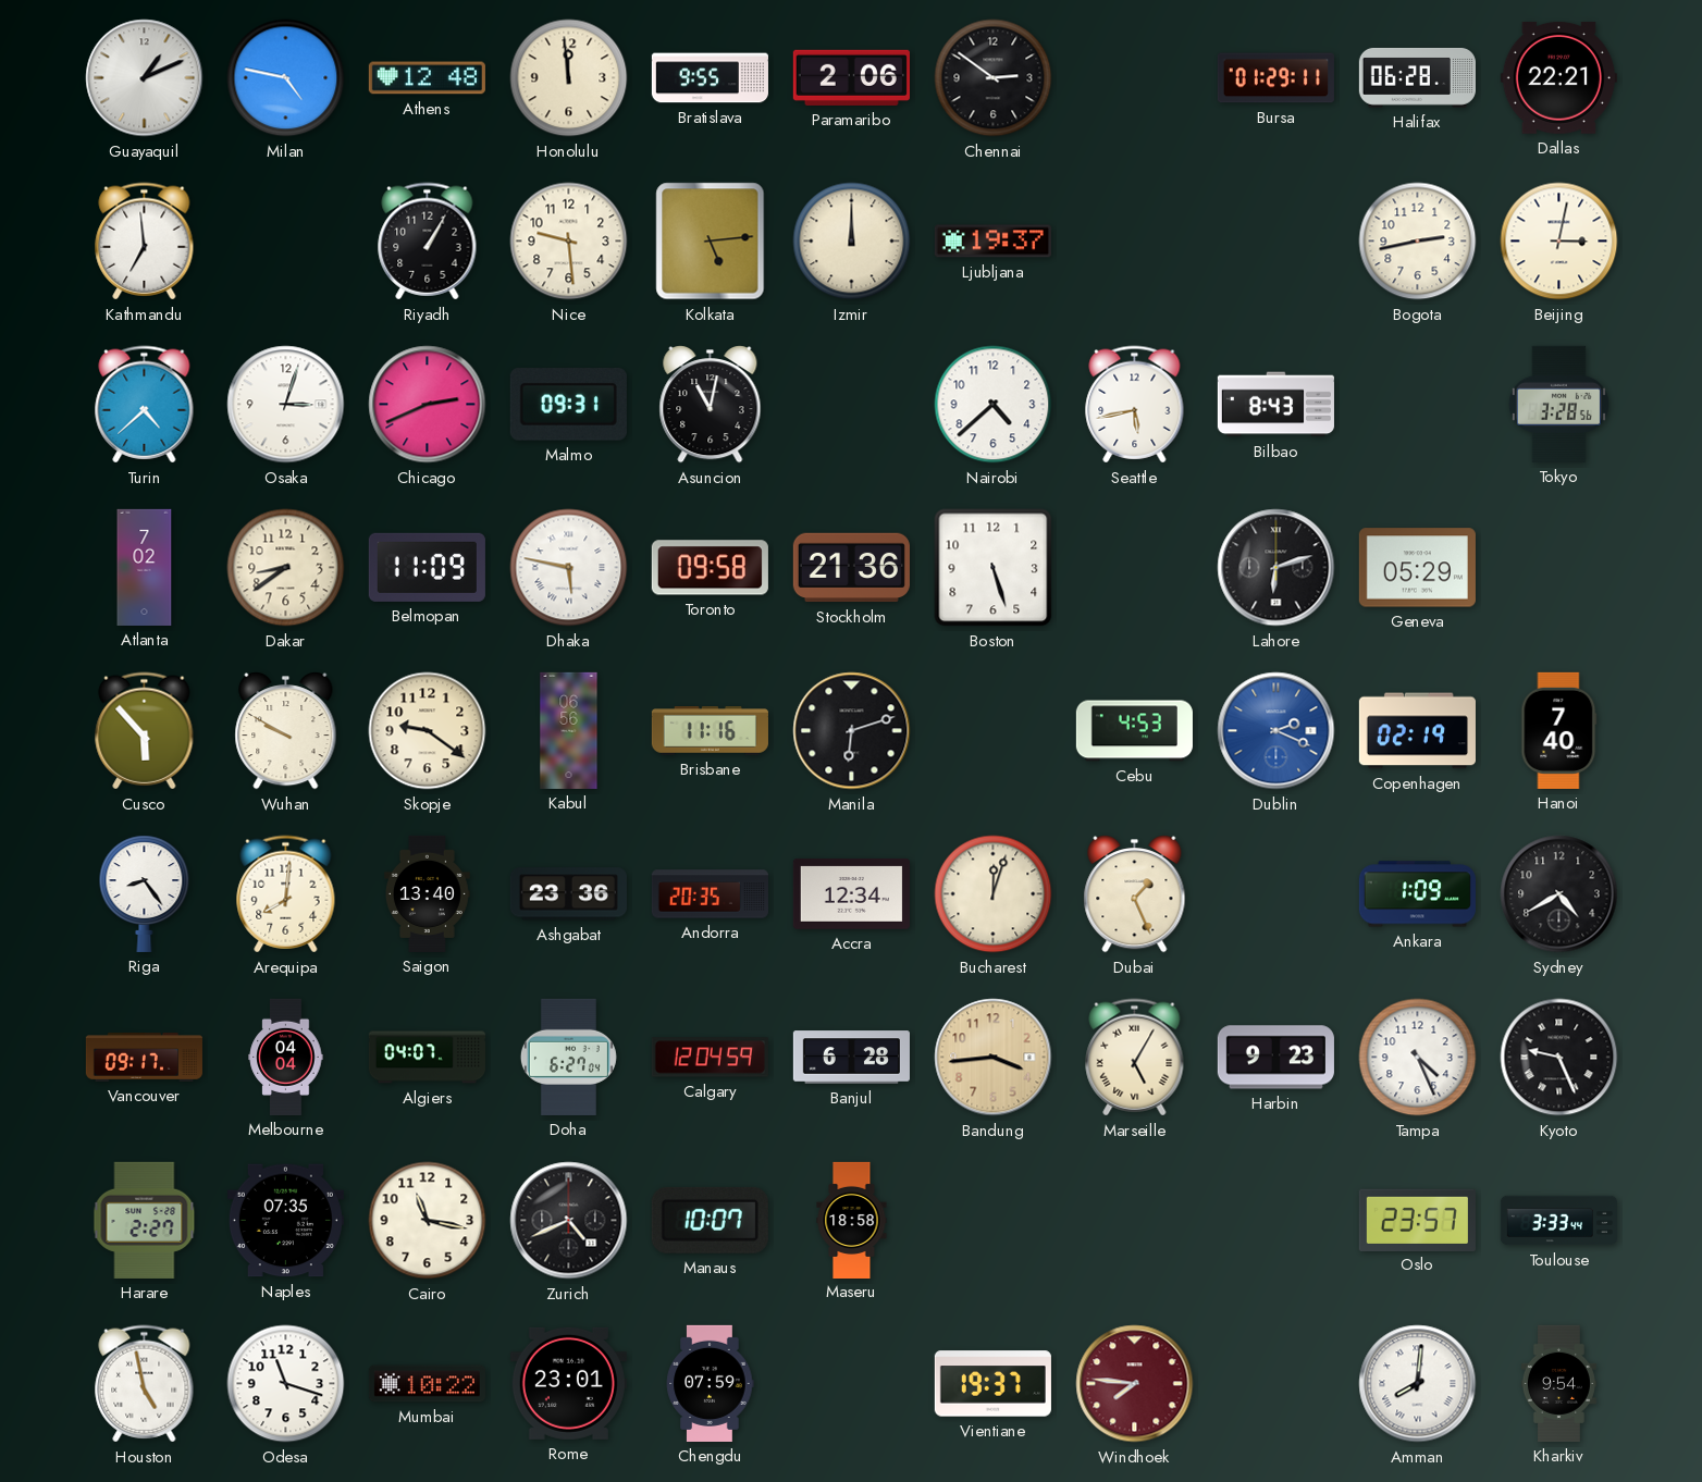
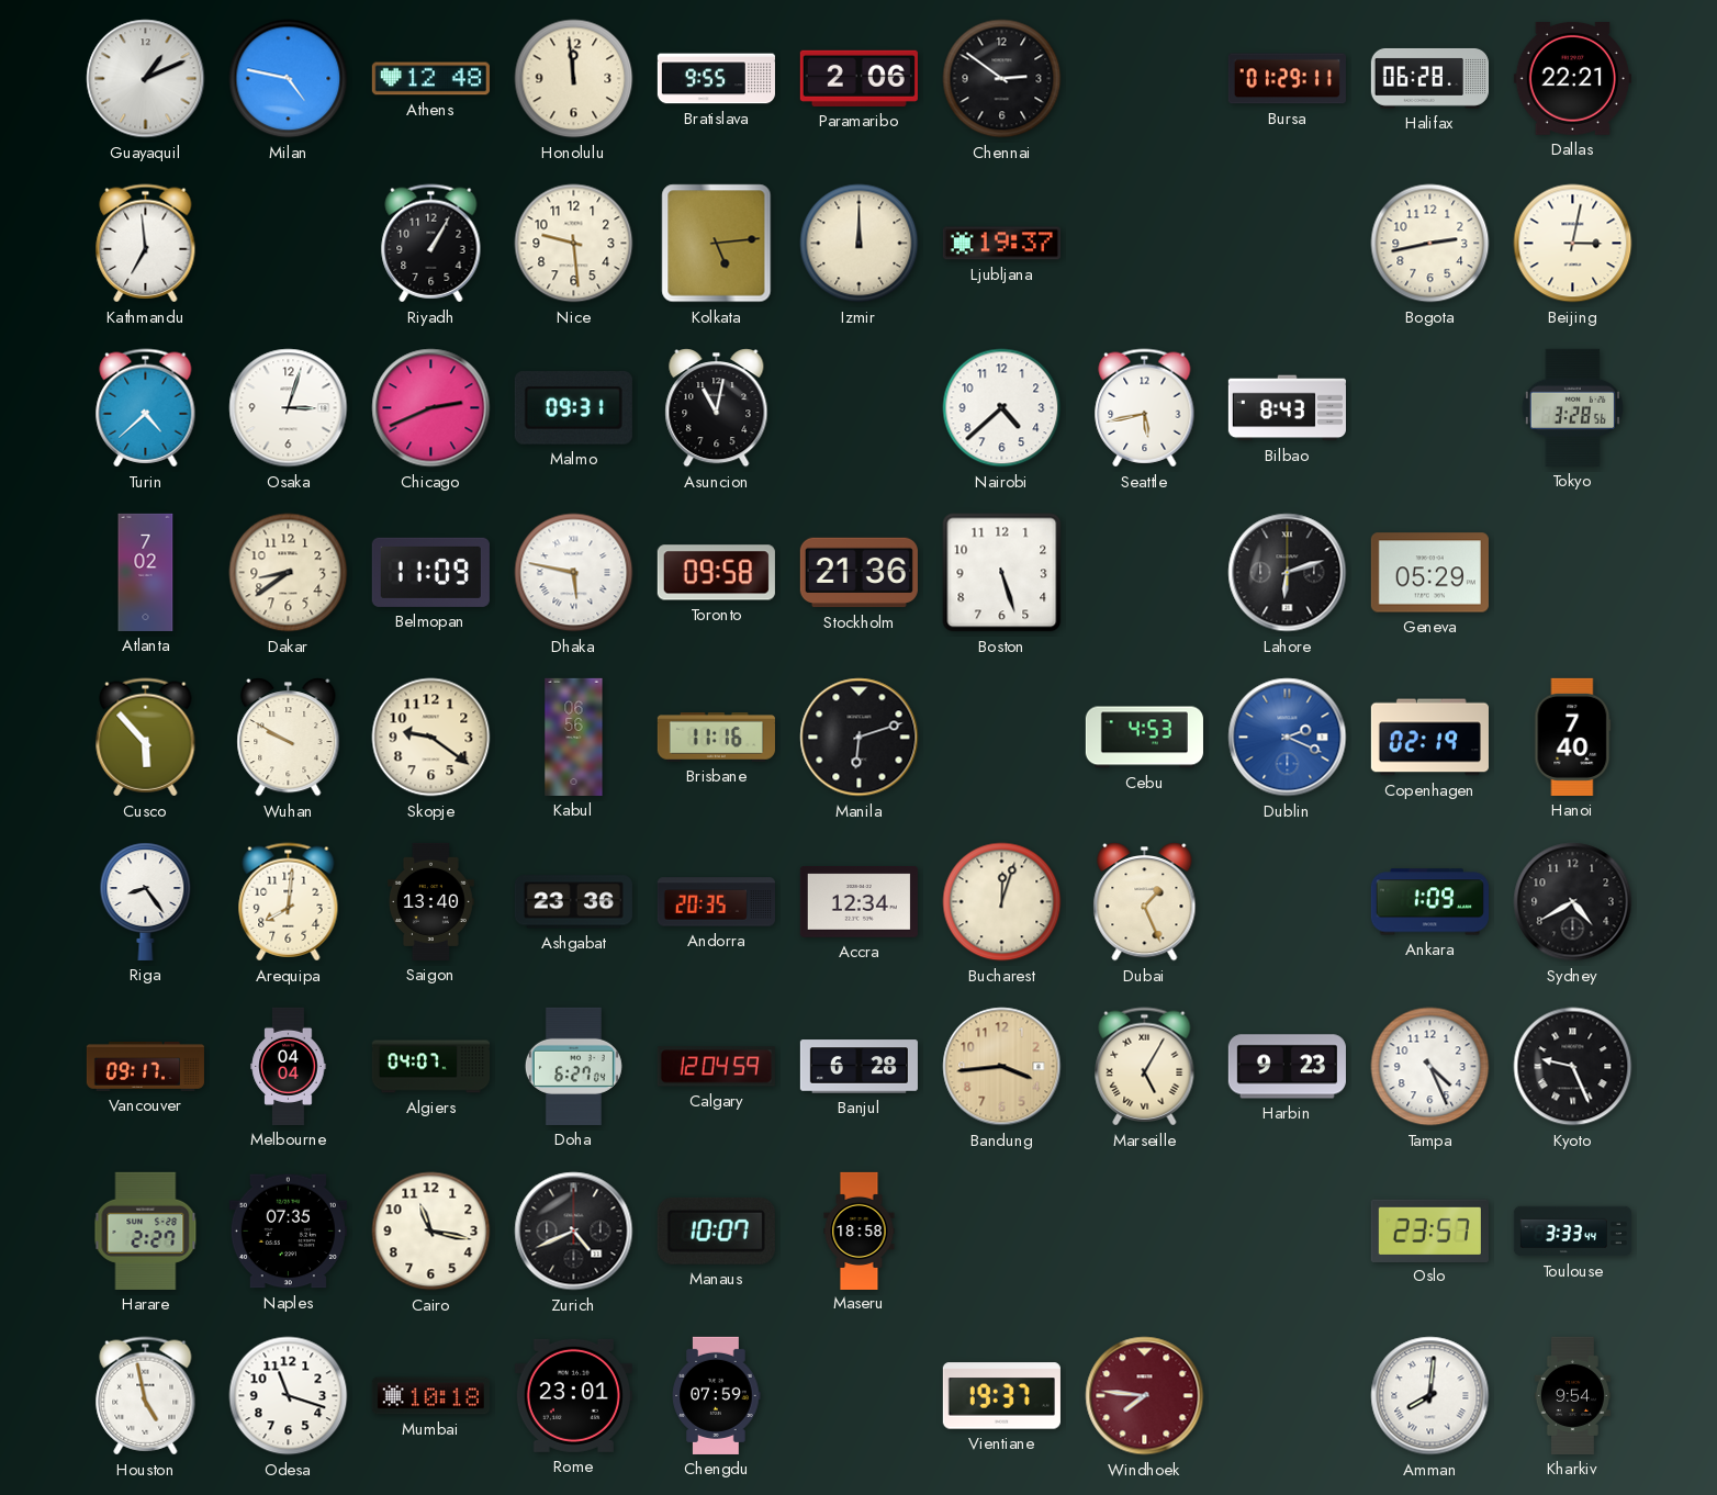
Mumbai: 10:22 -> 10:18
